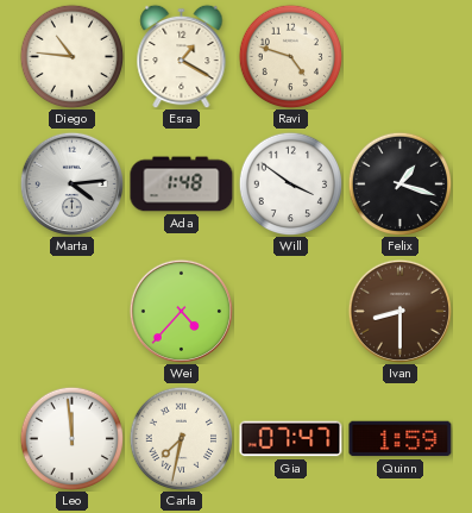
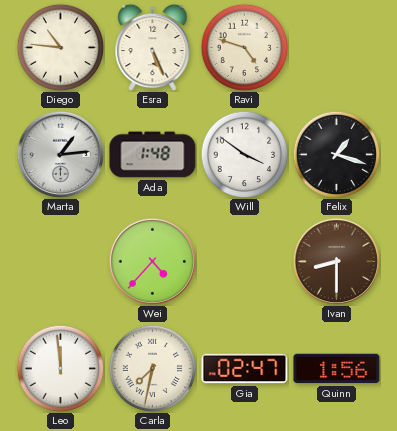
Esra: 1:20 -> 5:26
Marta: 4:14 -> 1:14
Gia: 07:47 -> 02:47
Quinn: 1:59 -> 1:56
